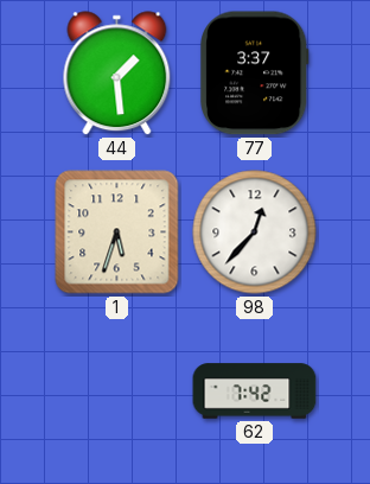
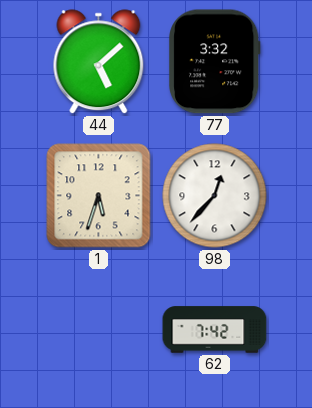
44: 1:29 -> 5:08
77: 3:37 -> 3:32
